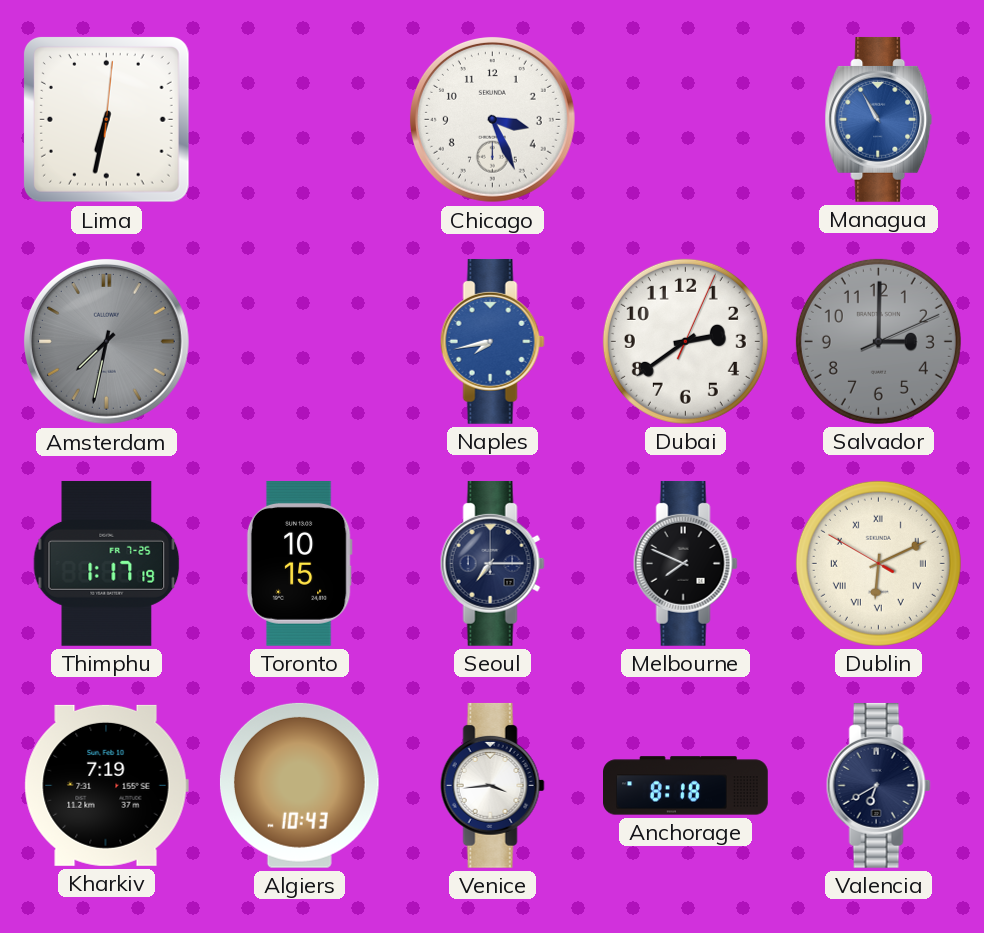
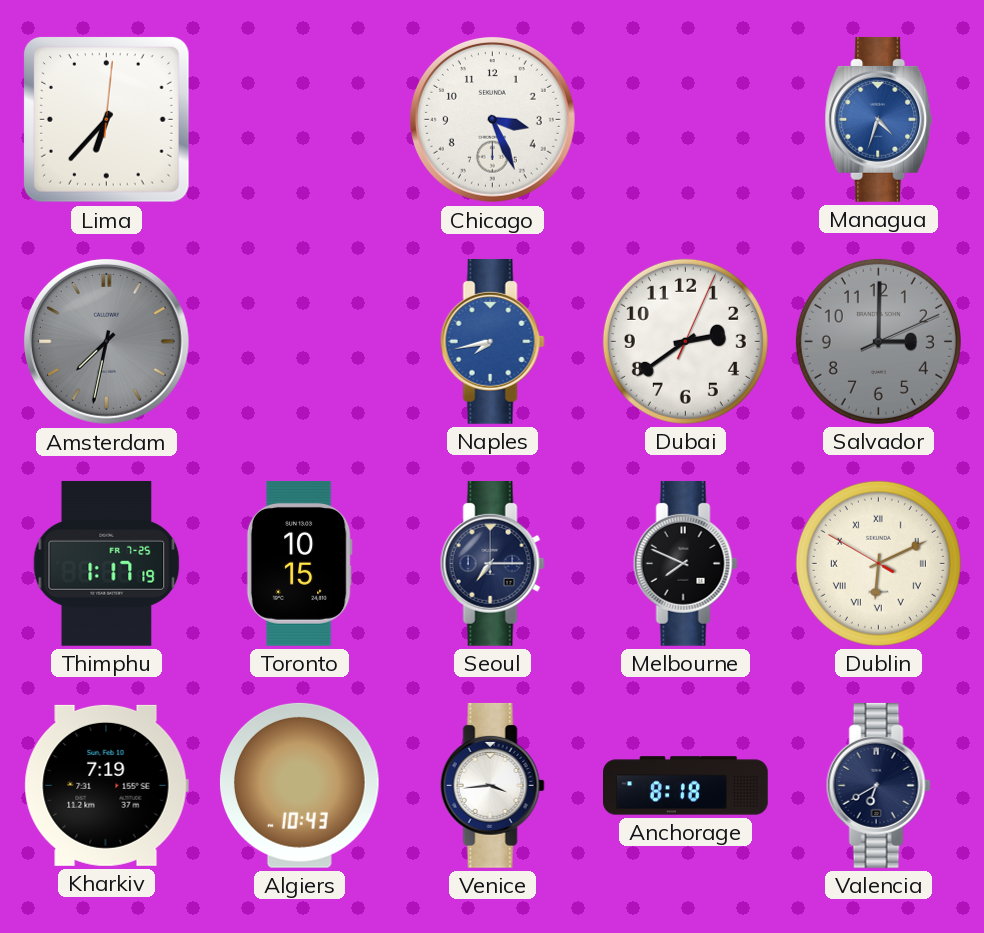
Lima: 6:32 -> 6:37
Managua: 10:55 -> 4:33
